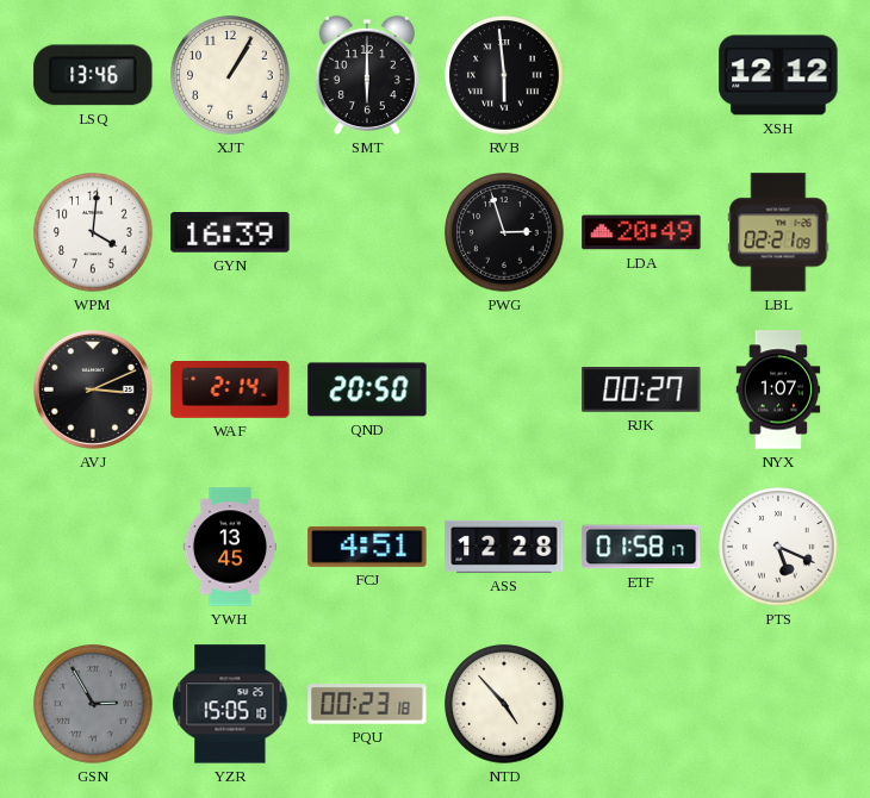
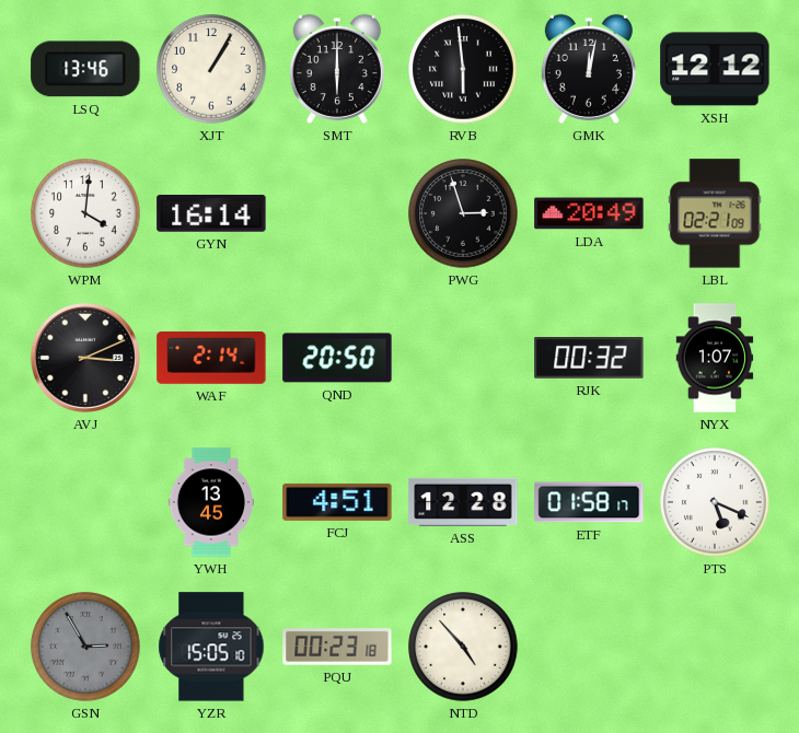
GMK: none -> 12:02
GYN: 16:39 -> 16:14
RJK: 00:27 -> 00:32
